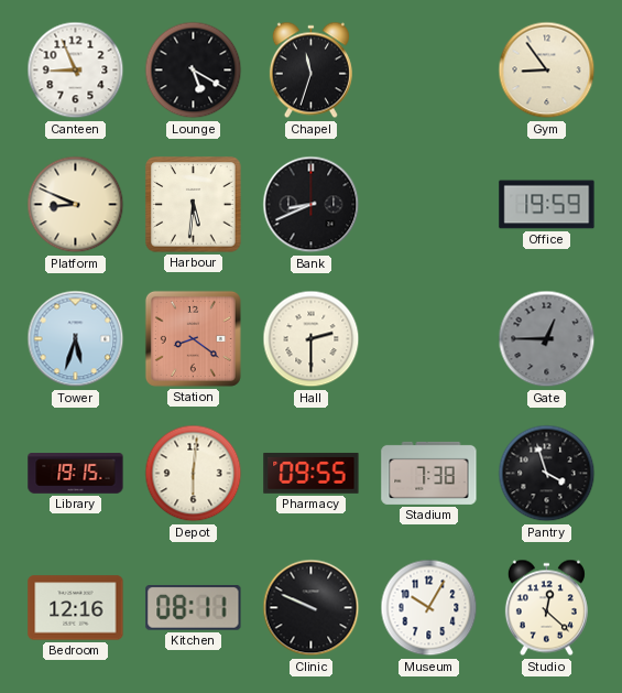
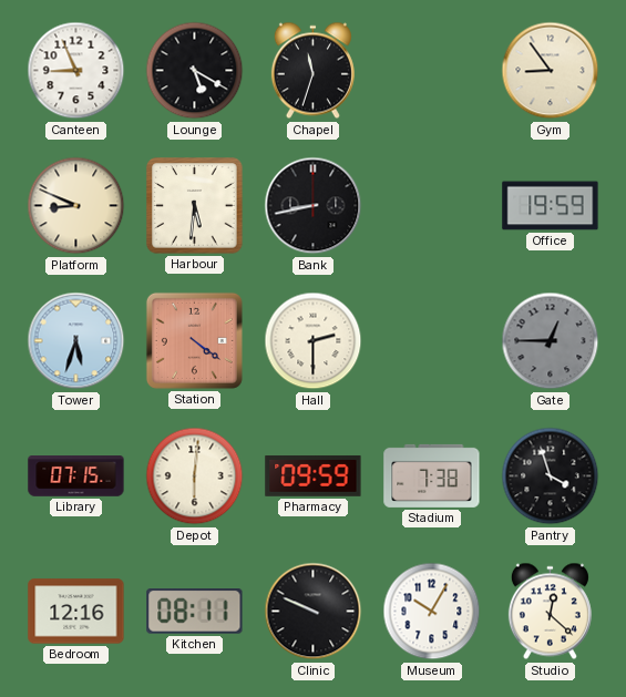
Bank: 8:41 -> 8:43
Station: 8:21 -> 4:21
Library: 19:15 -> 07:15
Pharmacy: 09:55 -> 09:59
